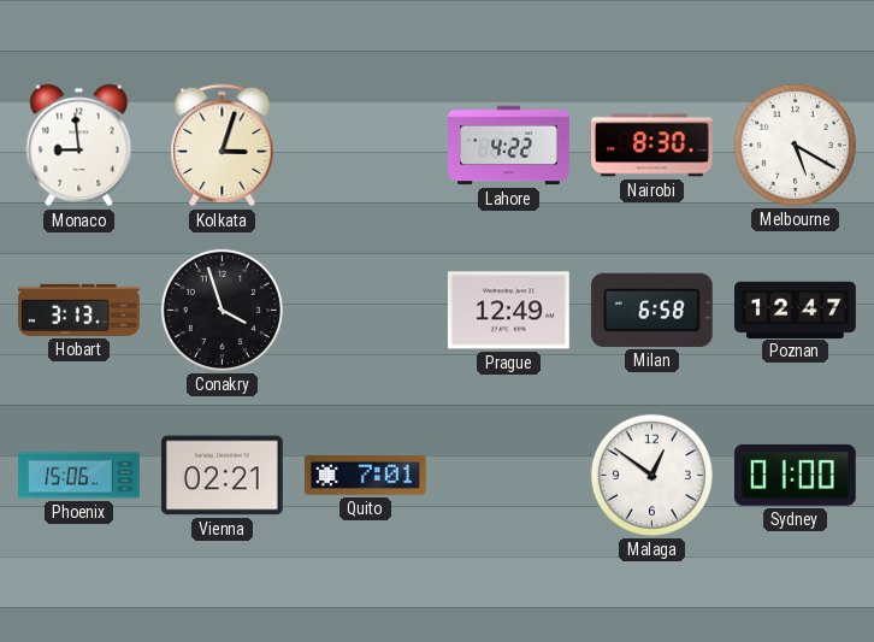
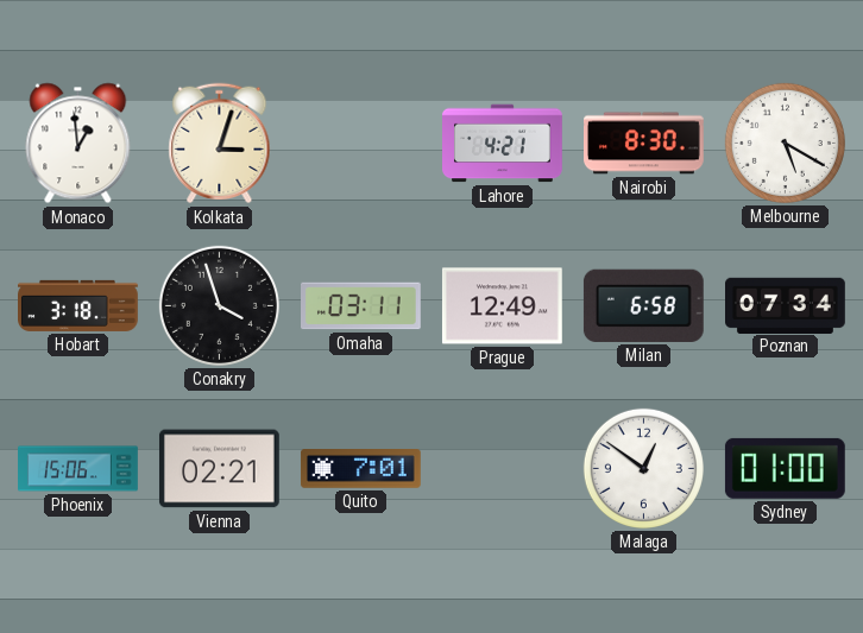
Monaco: 8:59 -> 12:59
Lahore: 4:22 -> 4:21
Hobart: 3:13 -> 3:18
Omaha: none -> 03:11
Poznan: 12:47 -> 07:34
